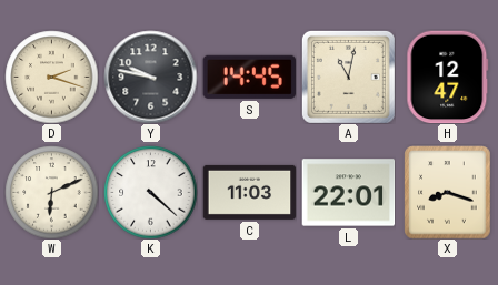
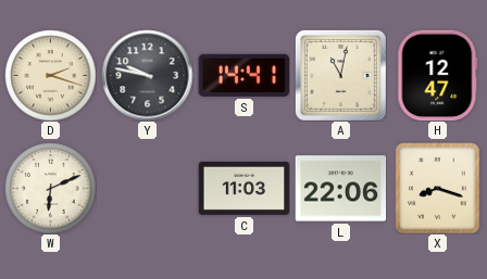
S: 14:45 -> 14:41
K: 4:22 -> none
L: 22:01 -> 22:06
